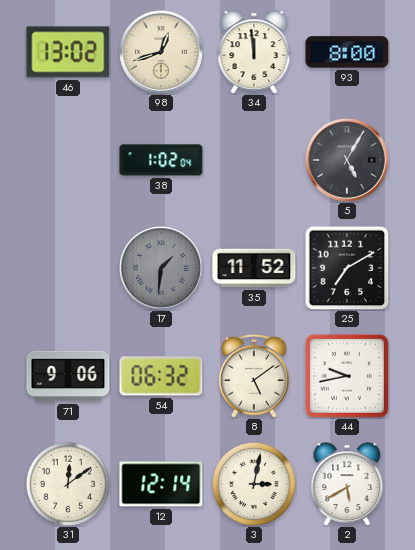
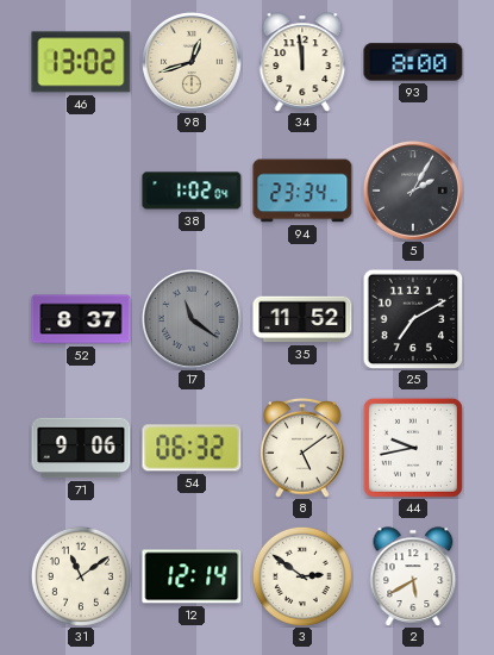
94: none -> 23:34
5: 5:05 -> 2:05
52: none -> 8:37
17: 1:31 -> 11:21
31: 12:09 -> 11:09
3: 3:02 -> 2:51
